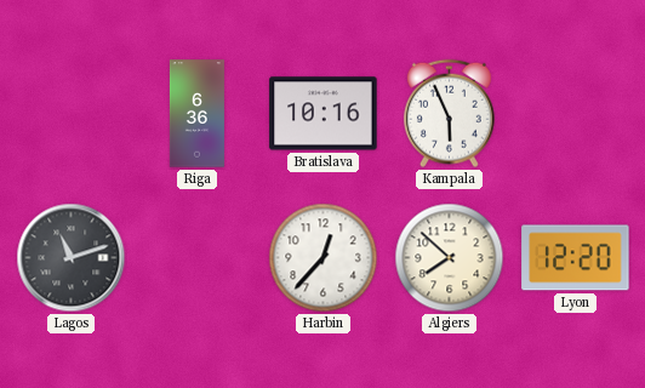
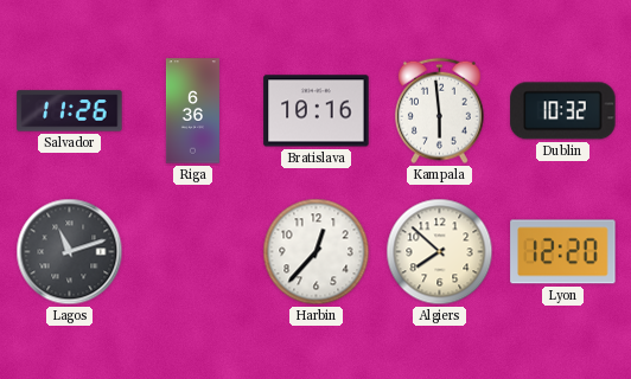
Salvador: none -> 11:26
Kampala: 5:56 -> 5:59
Dublin: none -> 10:32
